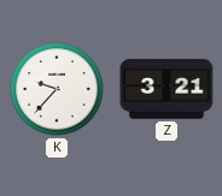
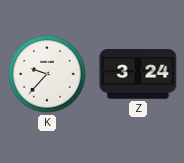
Z: 3:21 -> 3:24
